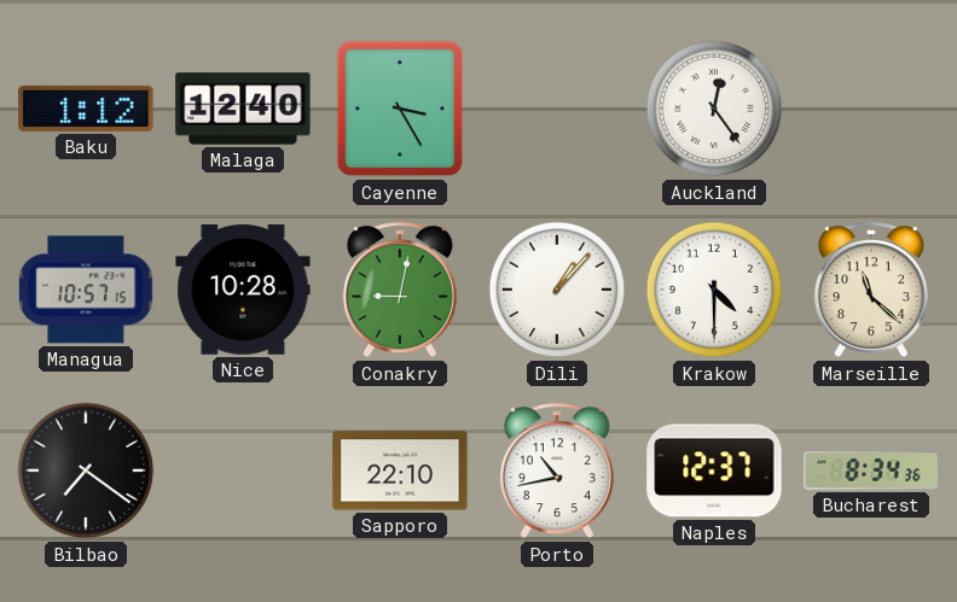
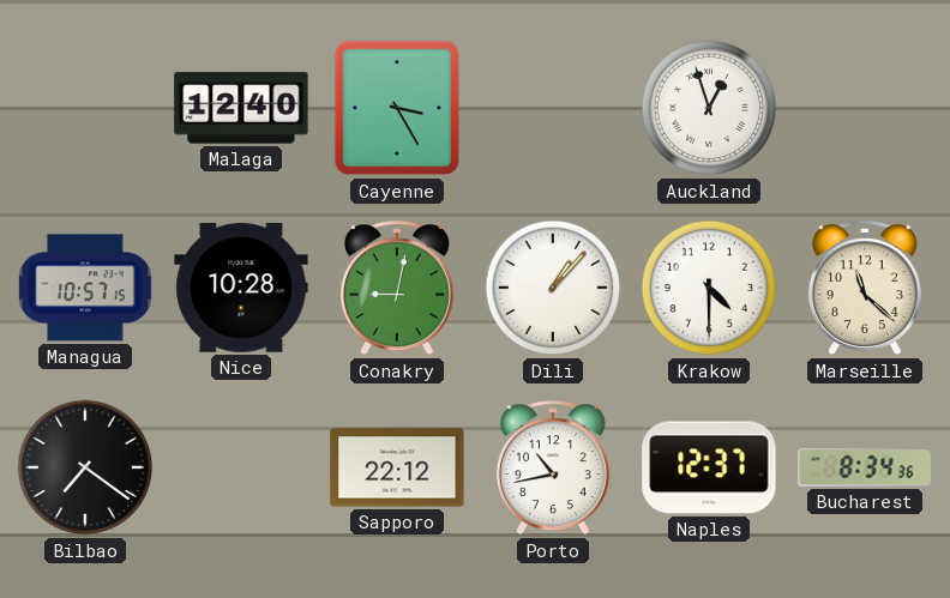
Baku: 1:12 -> none
Auckland: 12:24 -> 12:57
Sapporo: 22:10 -> 22:12
